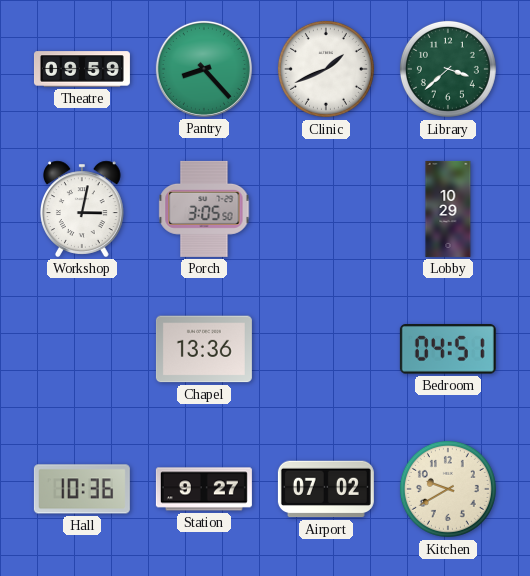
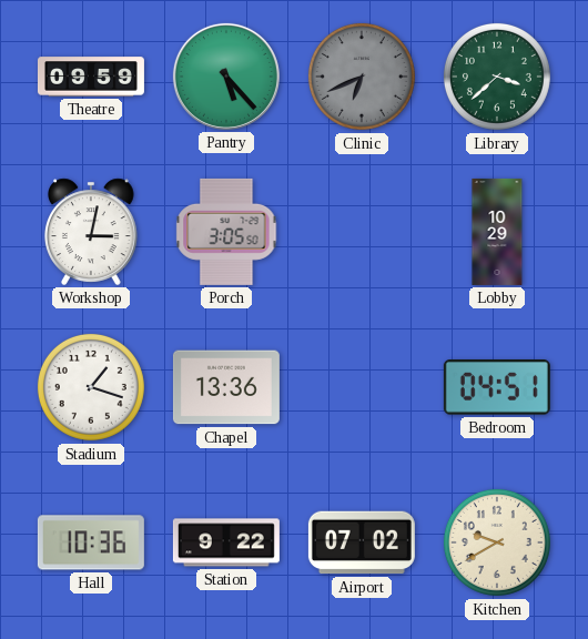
Pantry: 8:23 -> 5:23
Clinic: 1:41 -> 6:41
Clinic dial: white -> grey
Stadium: none -> 1:18
Station: 9:27 -> 9:22
